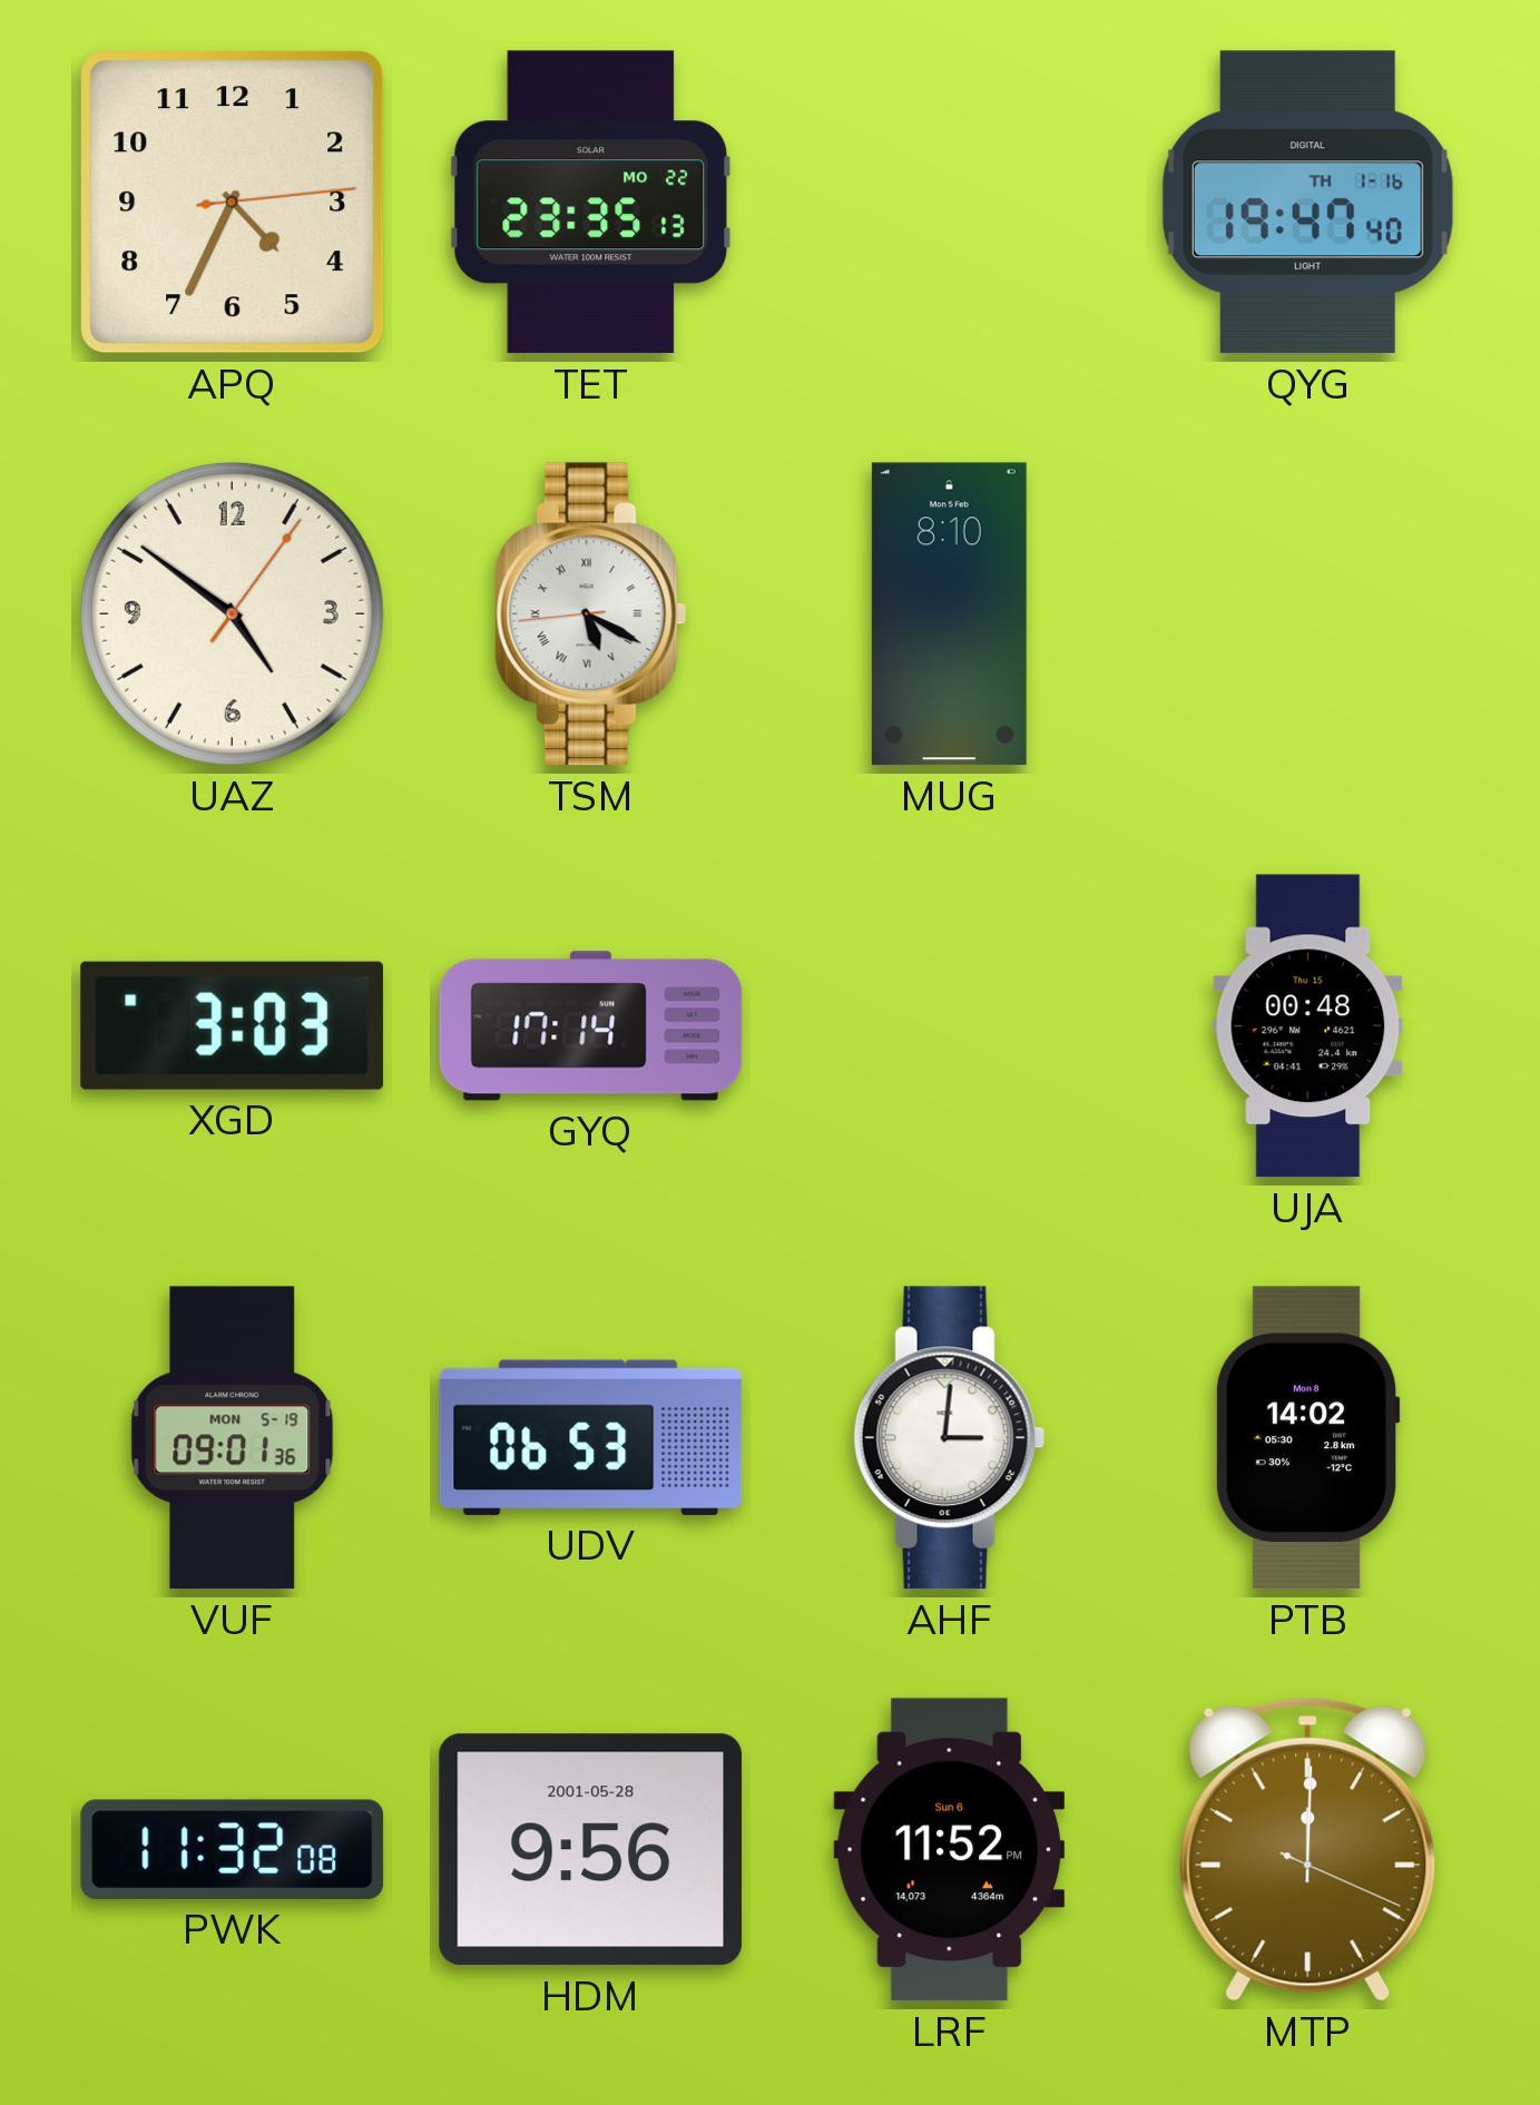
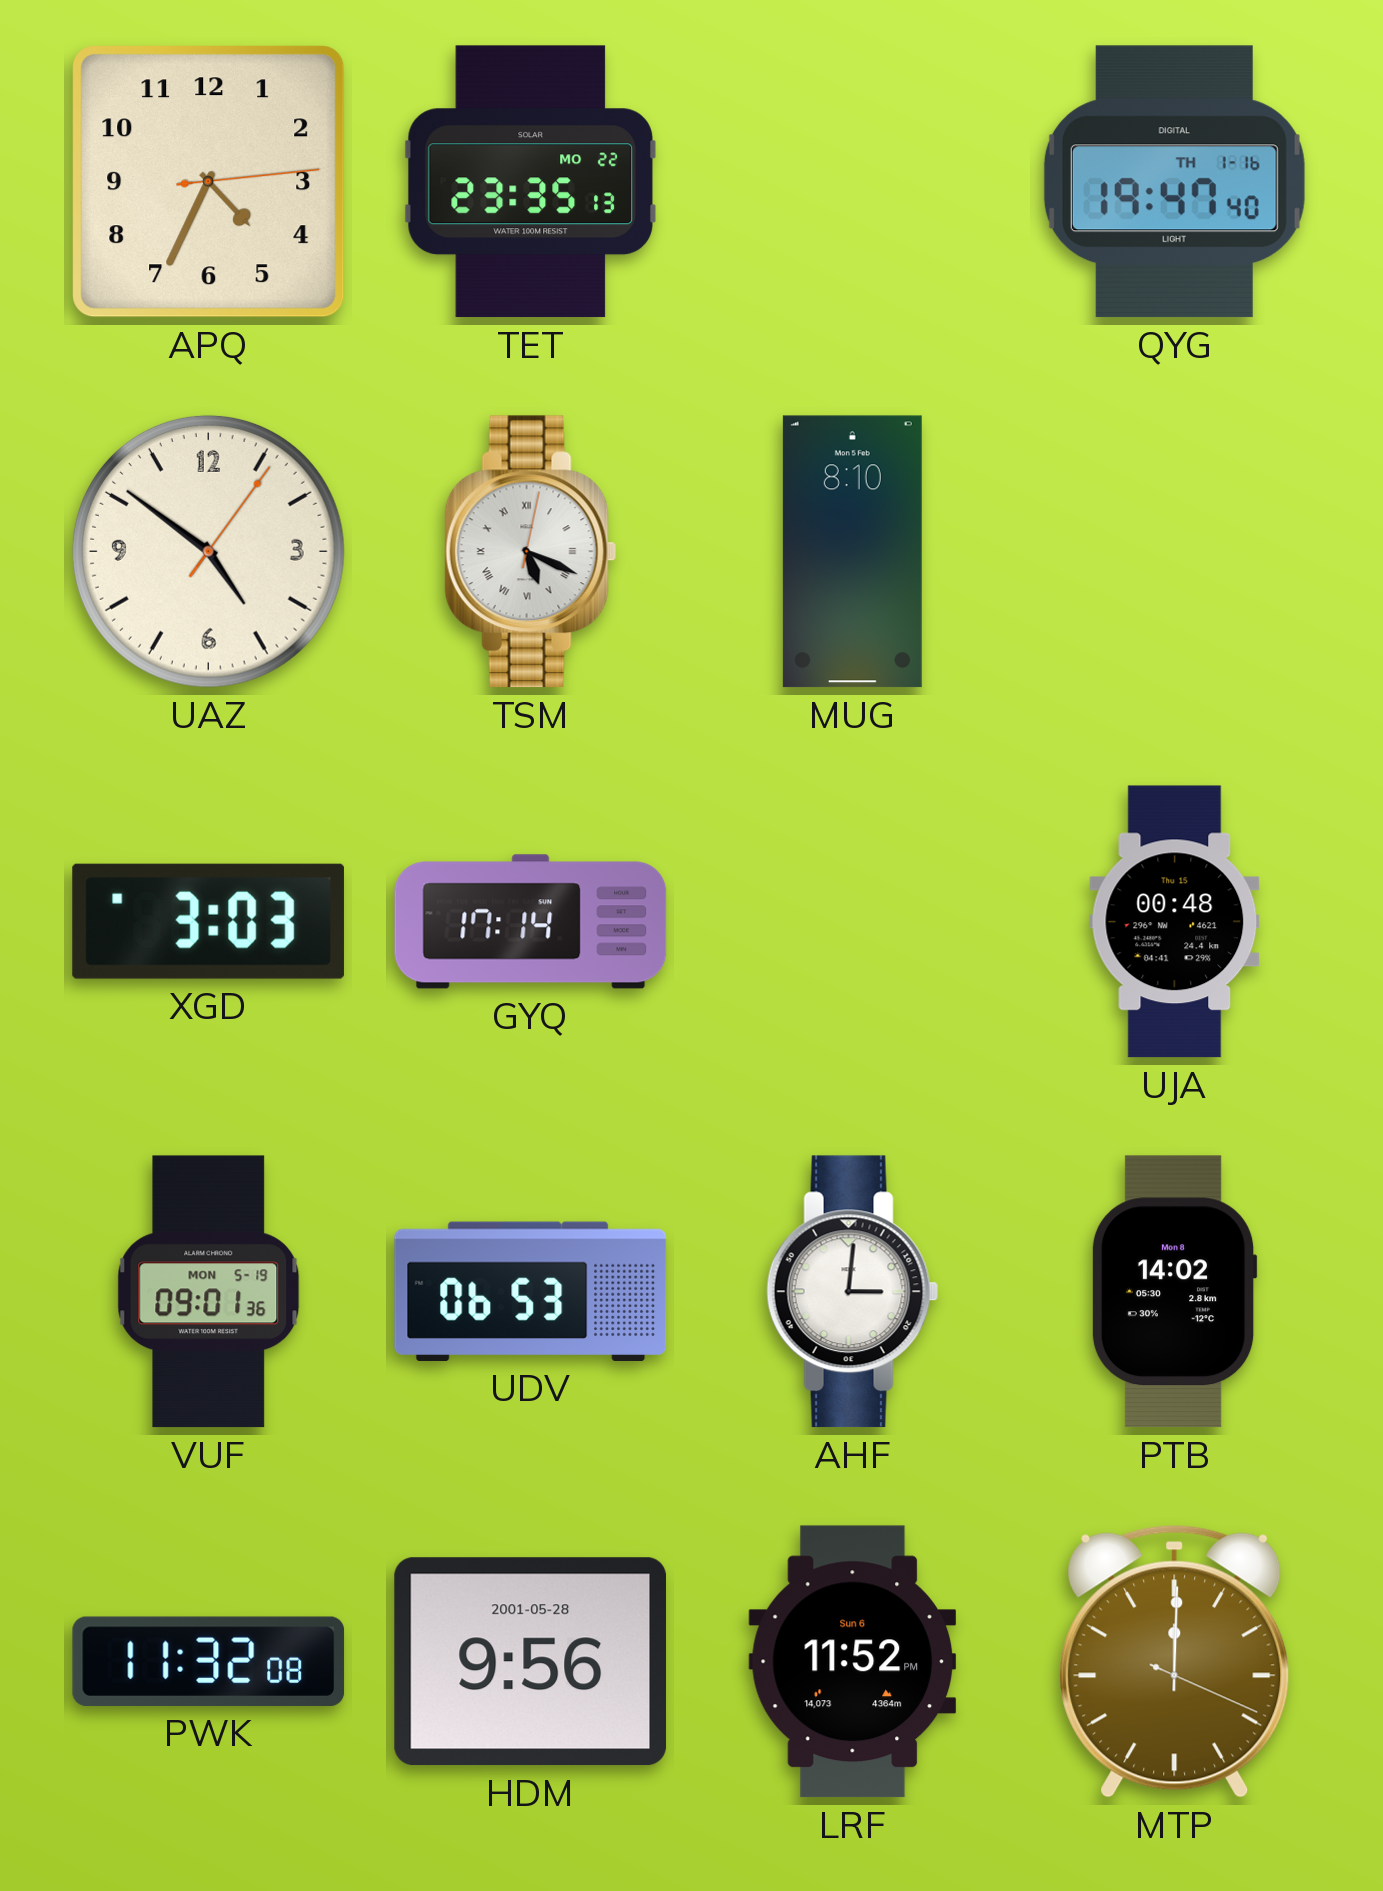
TSM: 5:19:44 -> 5:19:02
